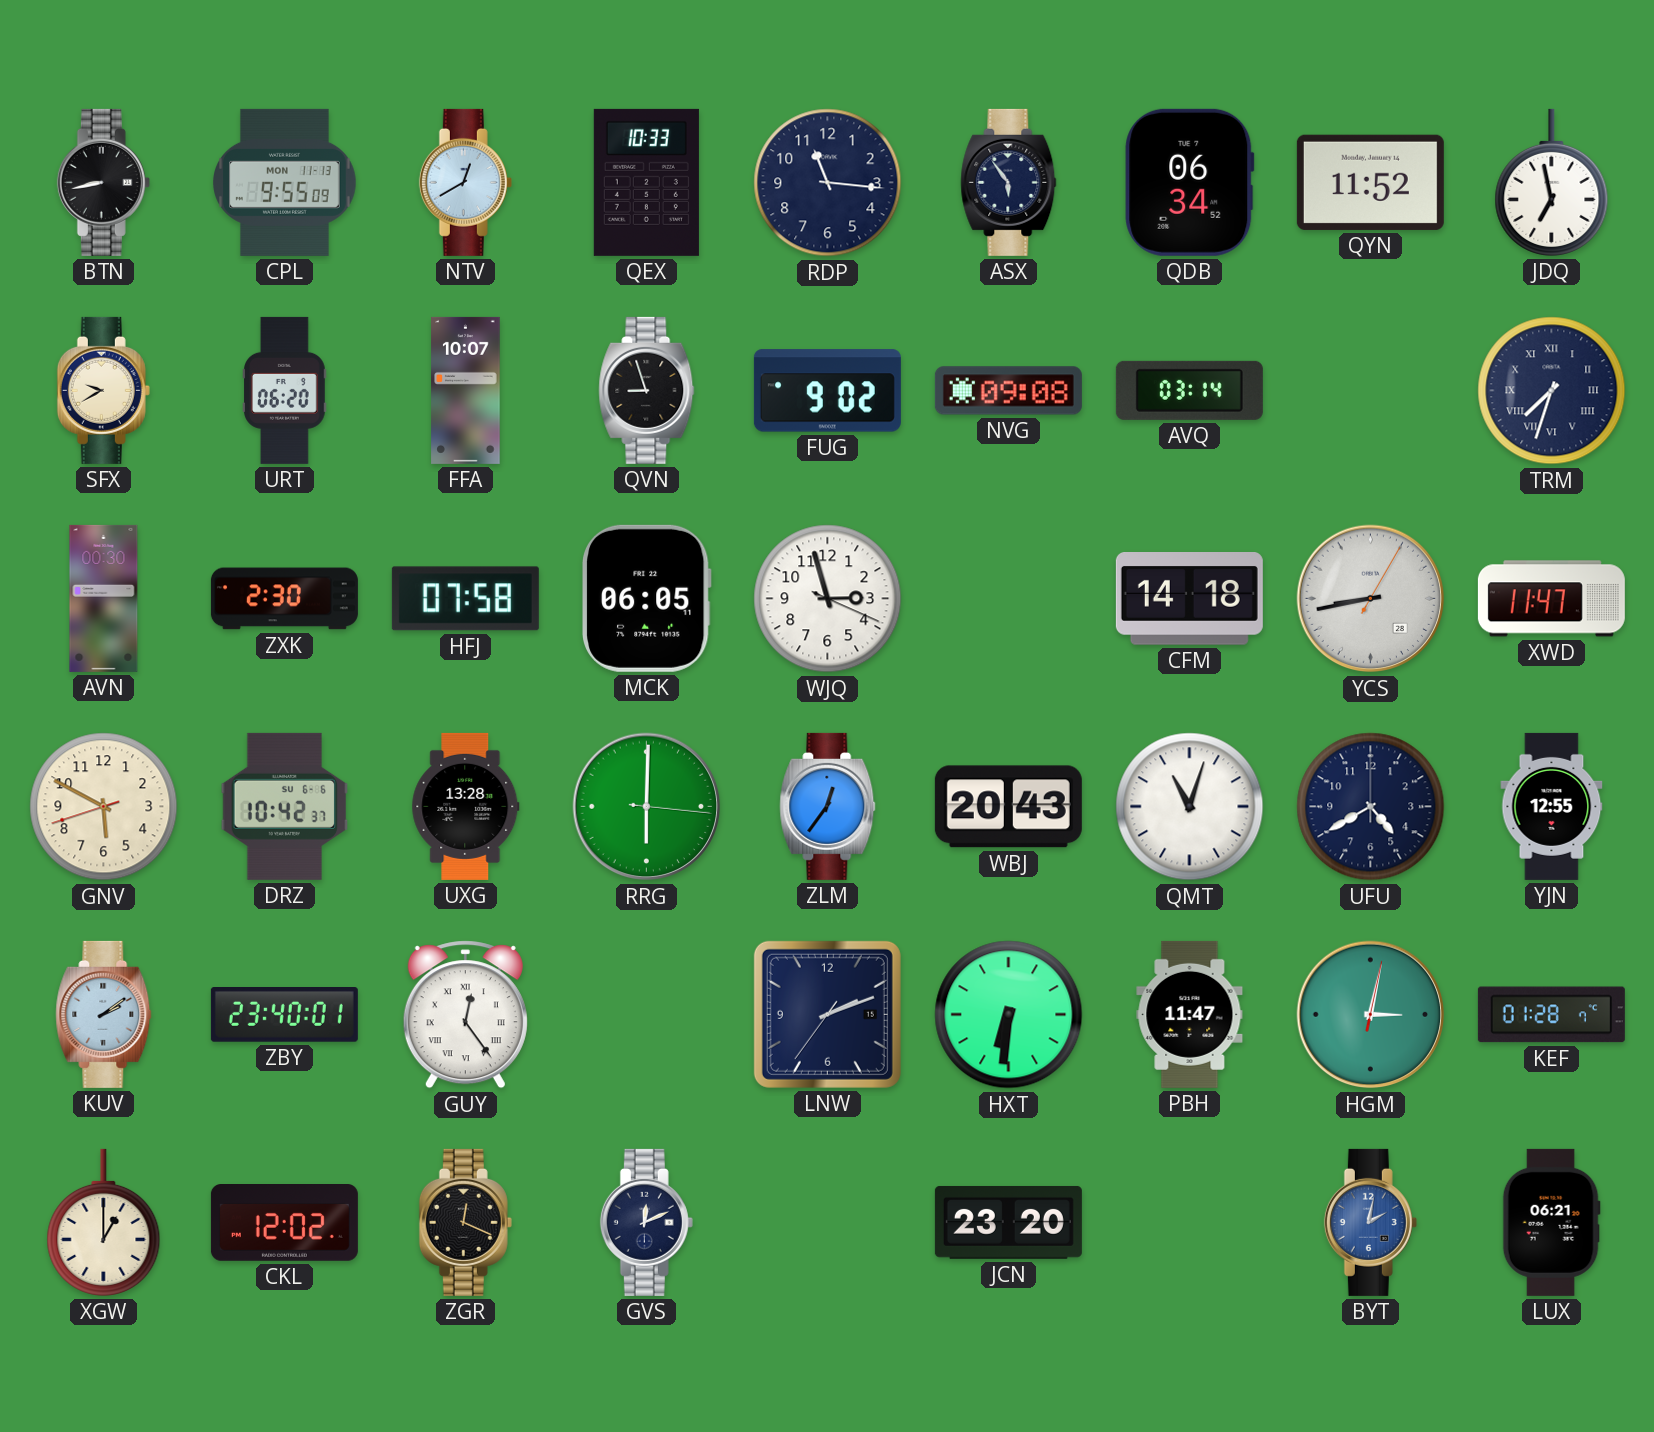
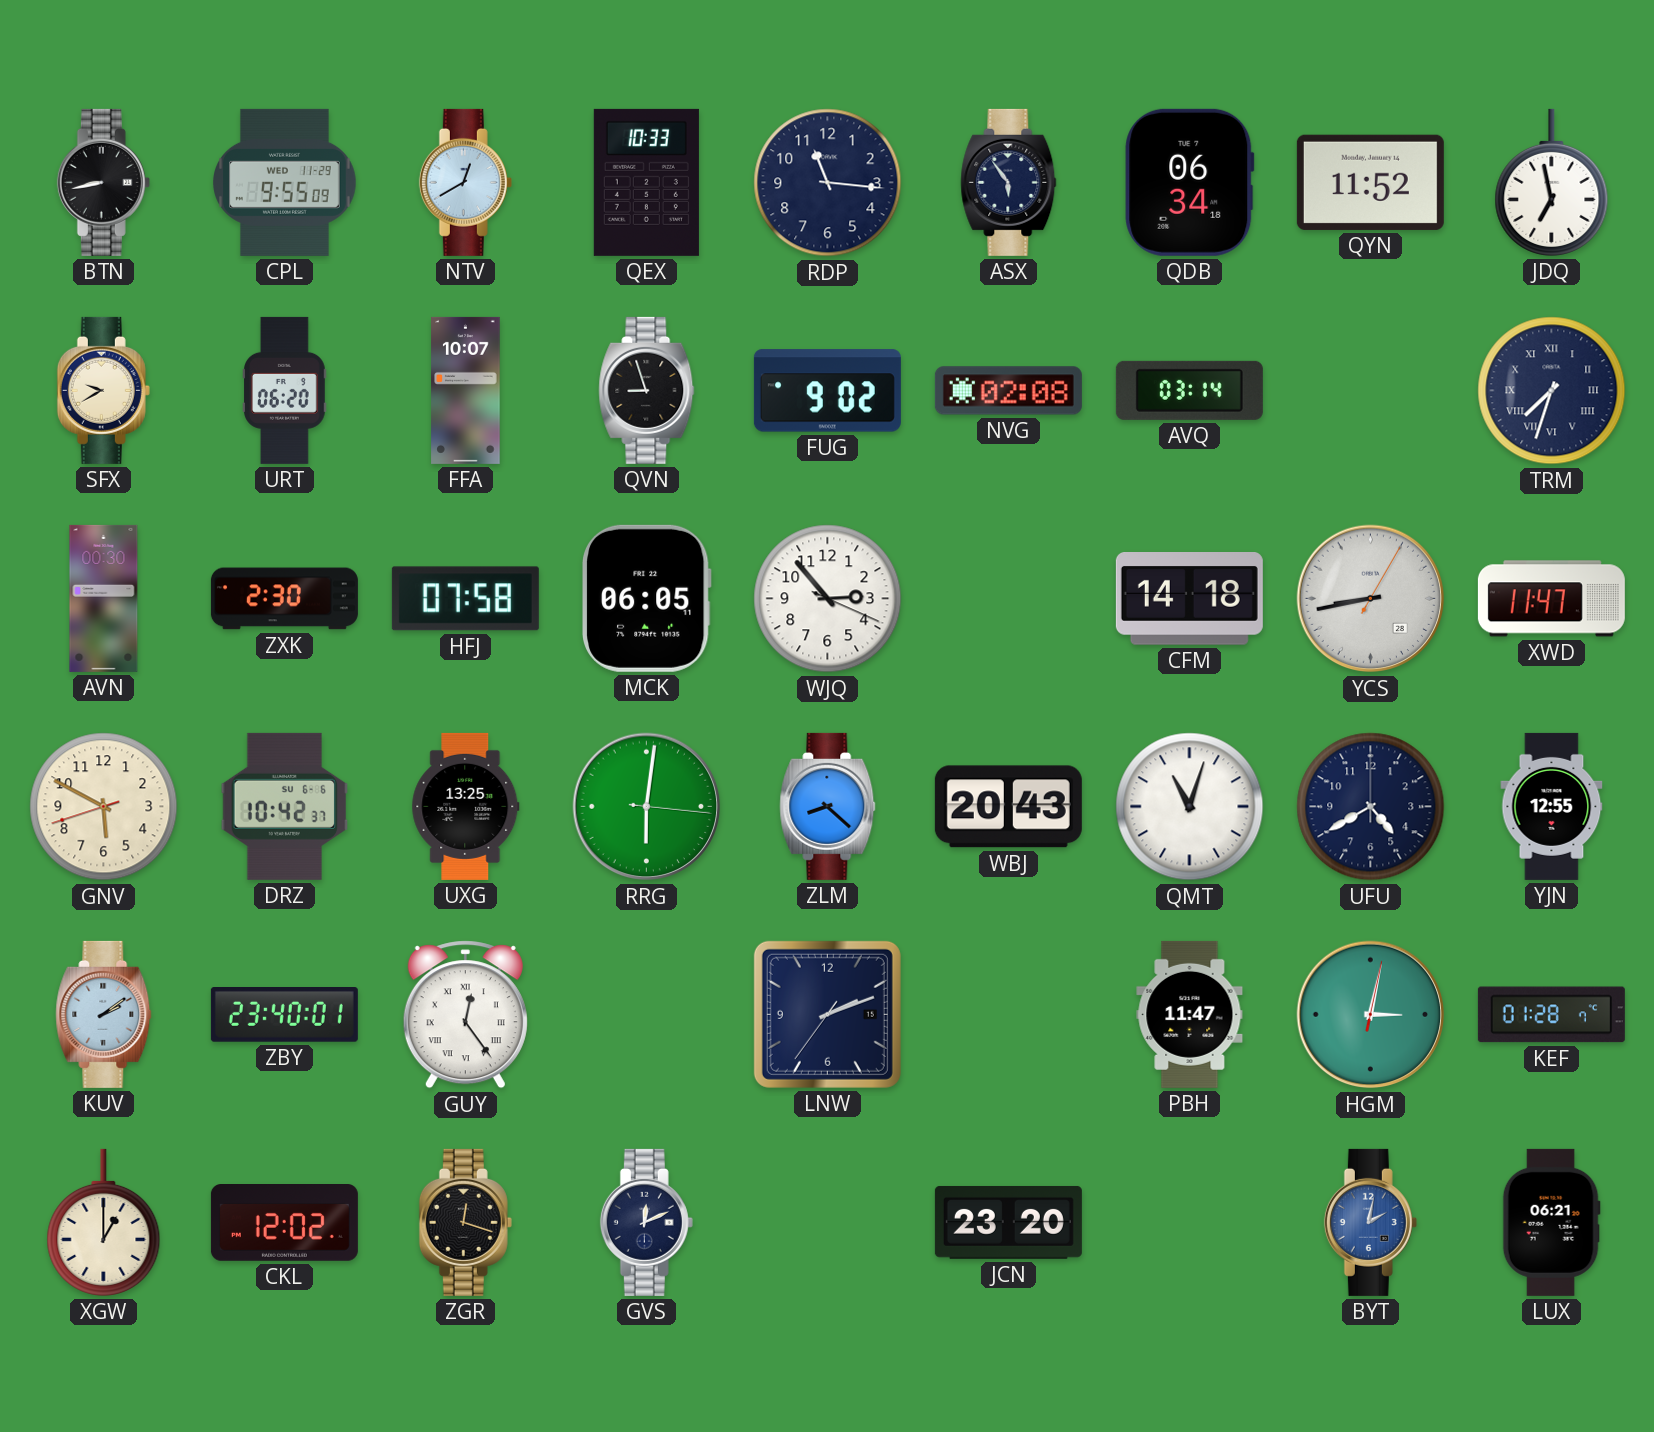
CPL date: MON 11-13 -> WED 11-29
QDB: 06:34:52 -> 06:34:18
NVG: 09:08 -> 02:08
WJQ: 2:57 -> 2:53
UXG: 13:28 -> 13:25
RRG: 6:00 -> 6:01
ZLM: 12:36 -> 8:22
HXT: 6:31 -> none
ZGR: 12:19 -> 12:18
